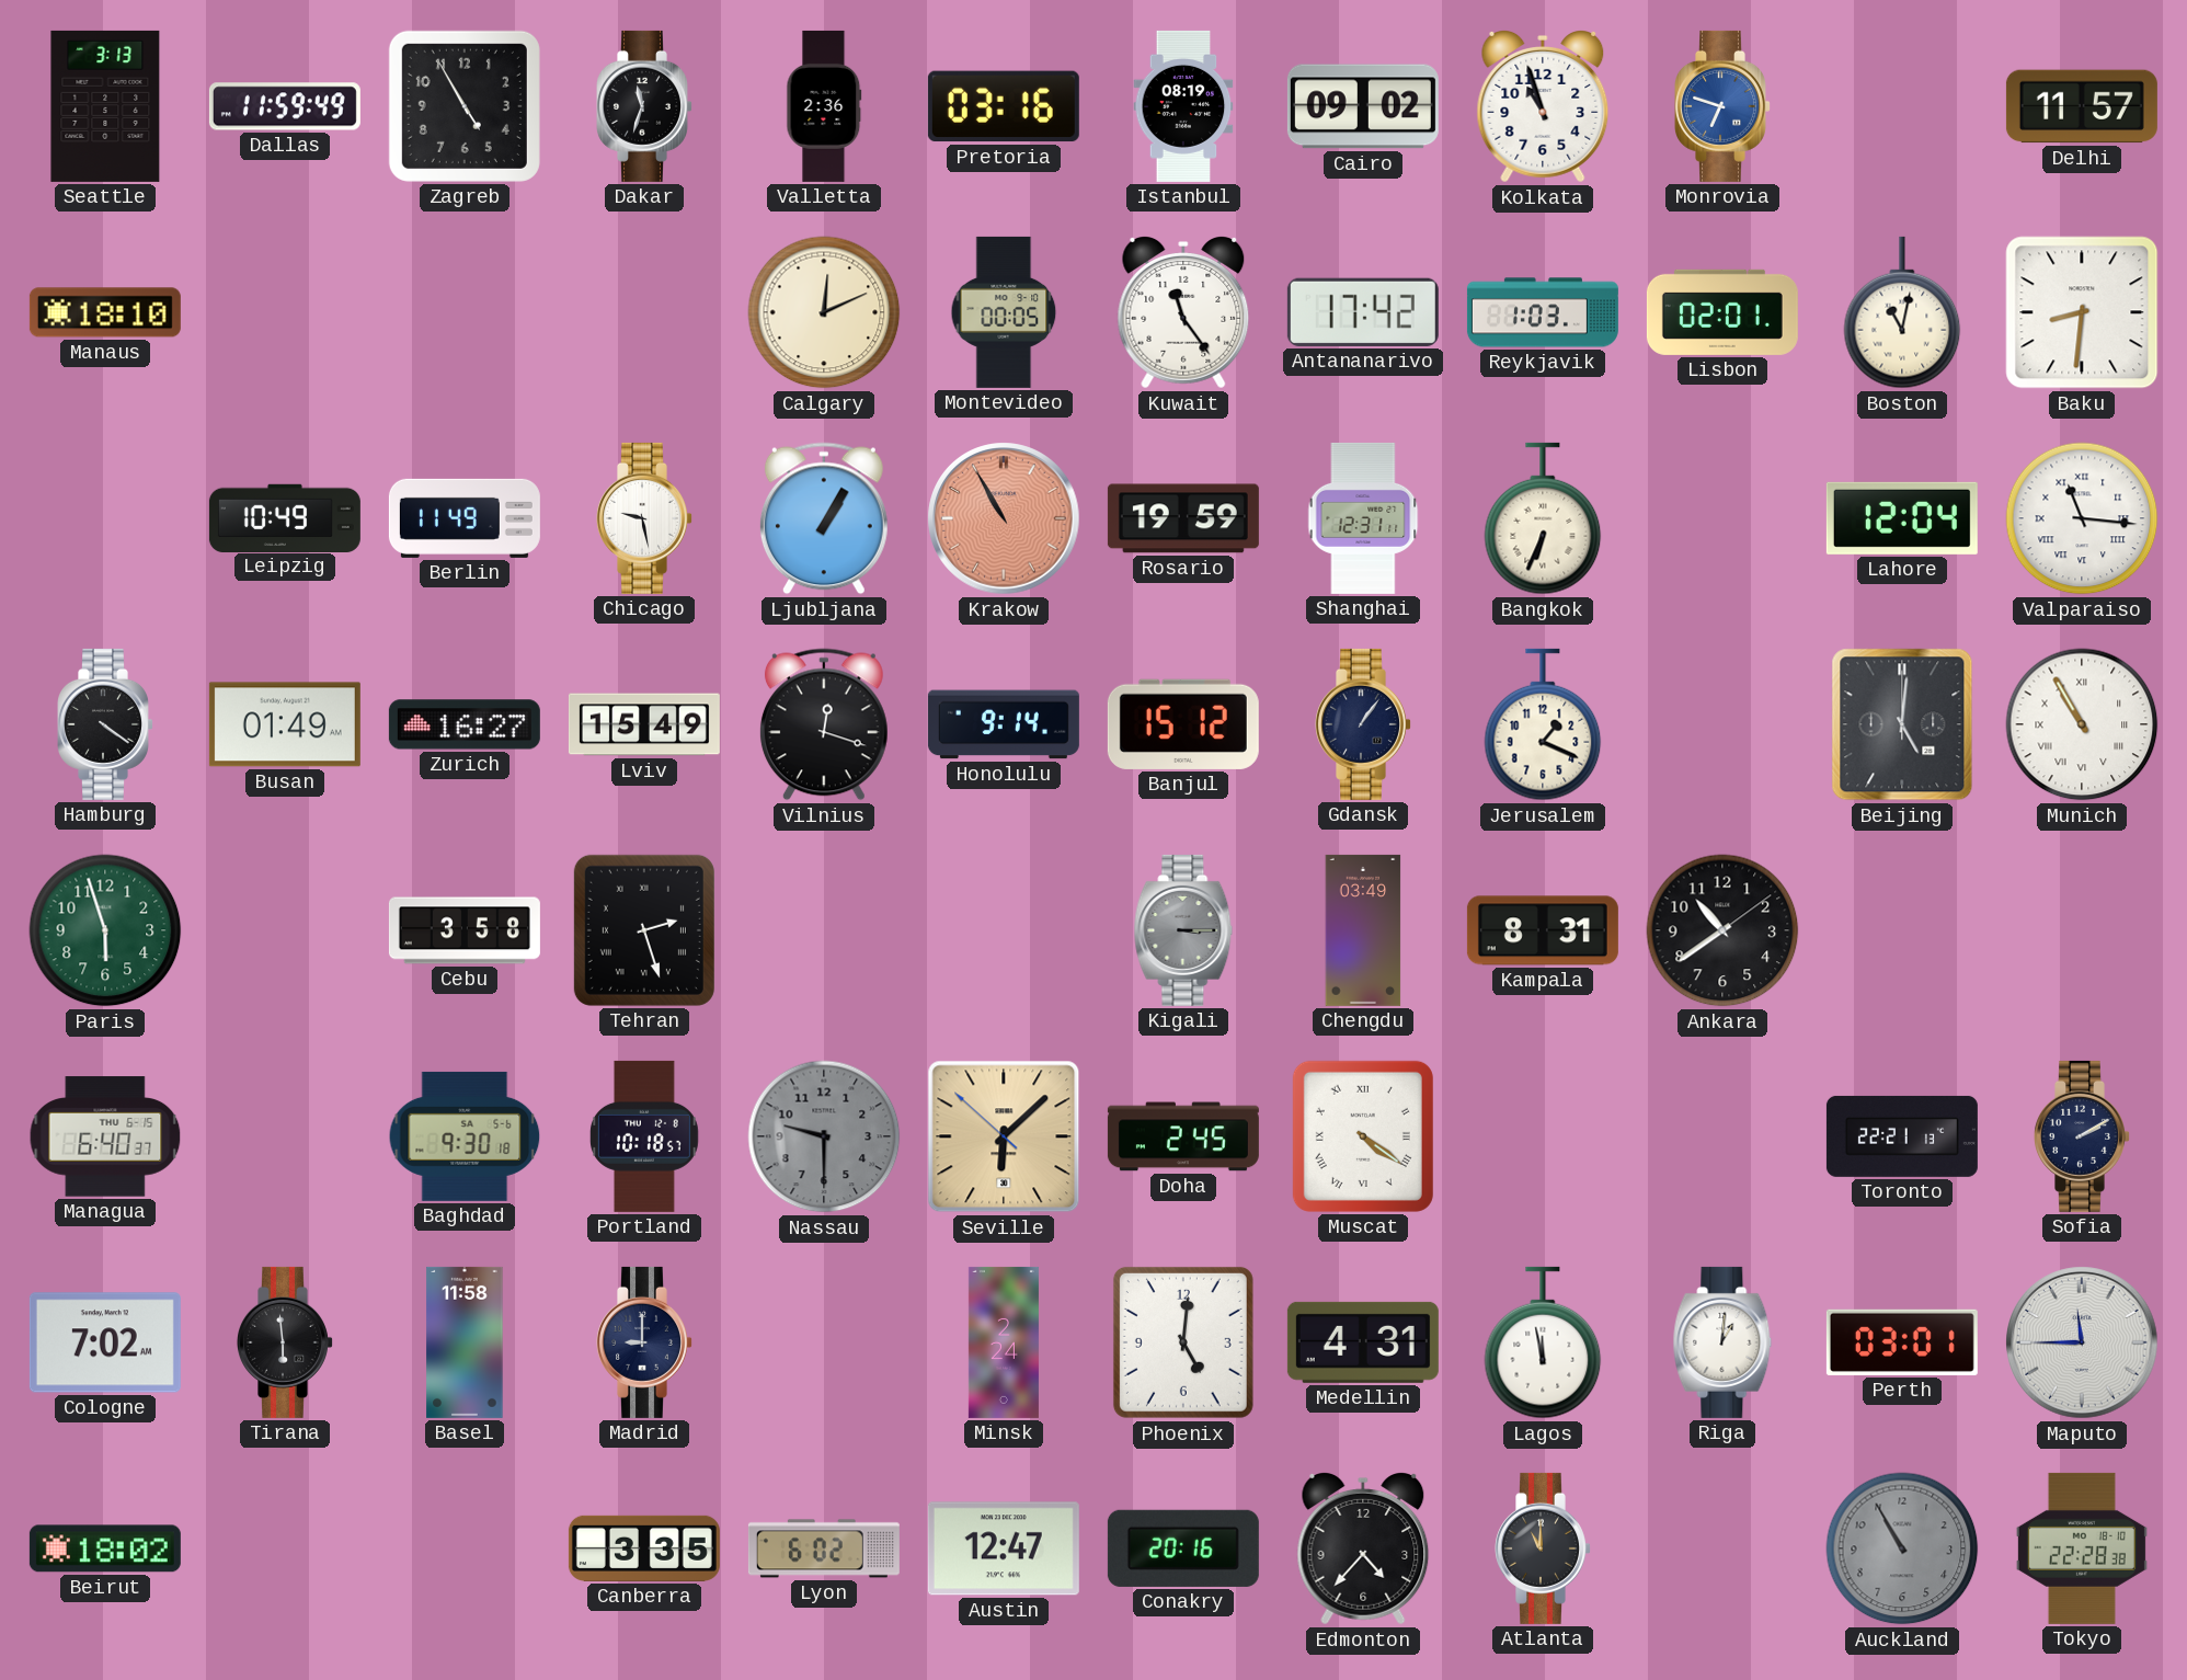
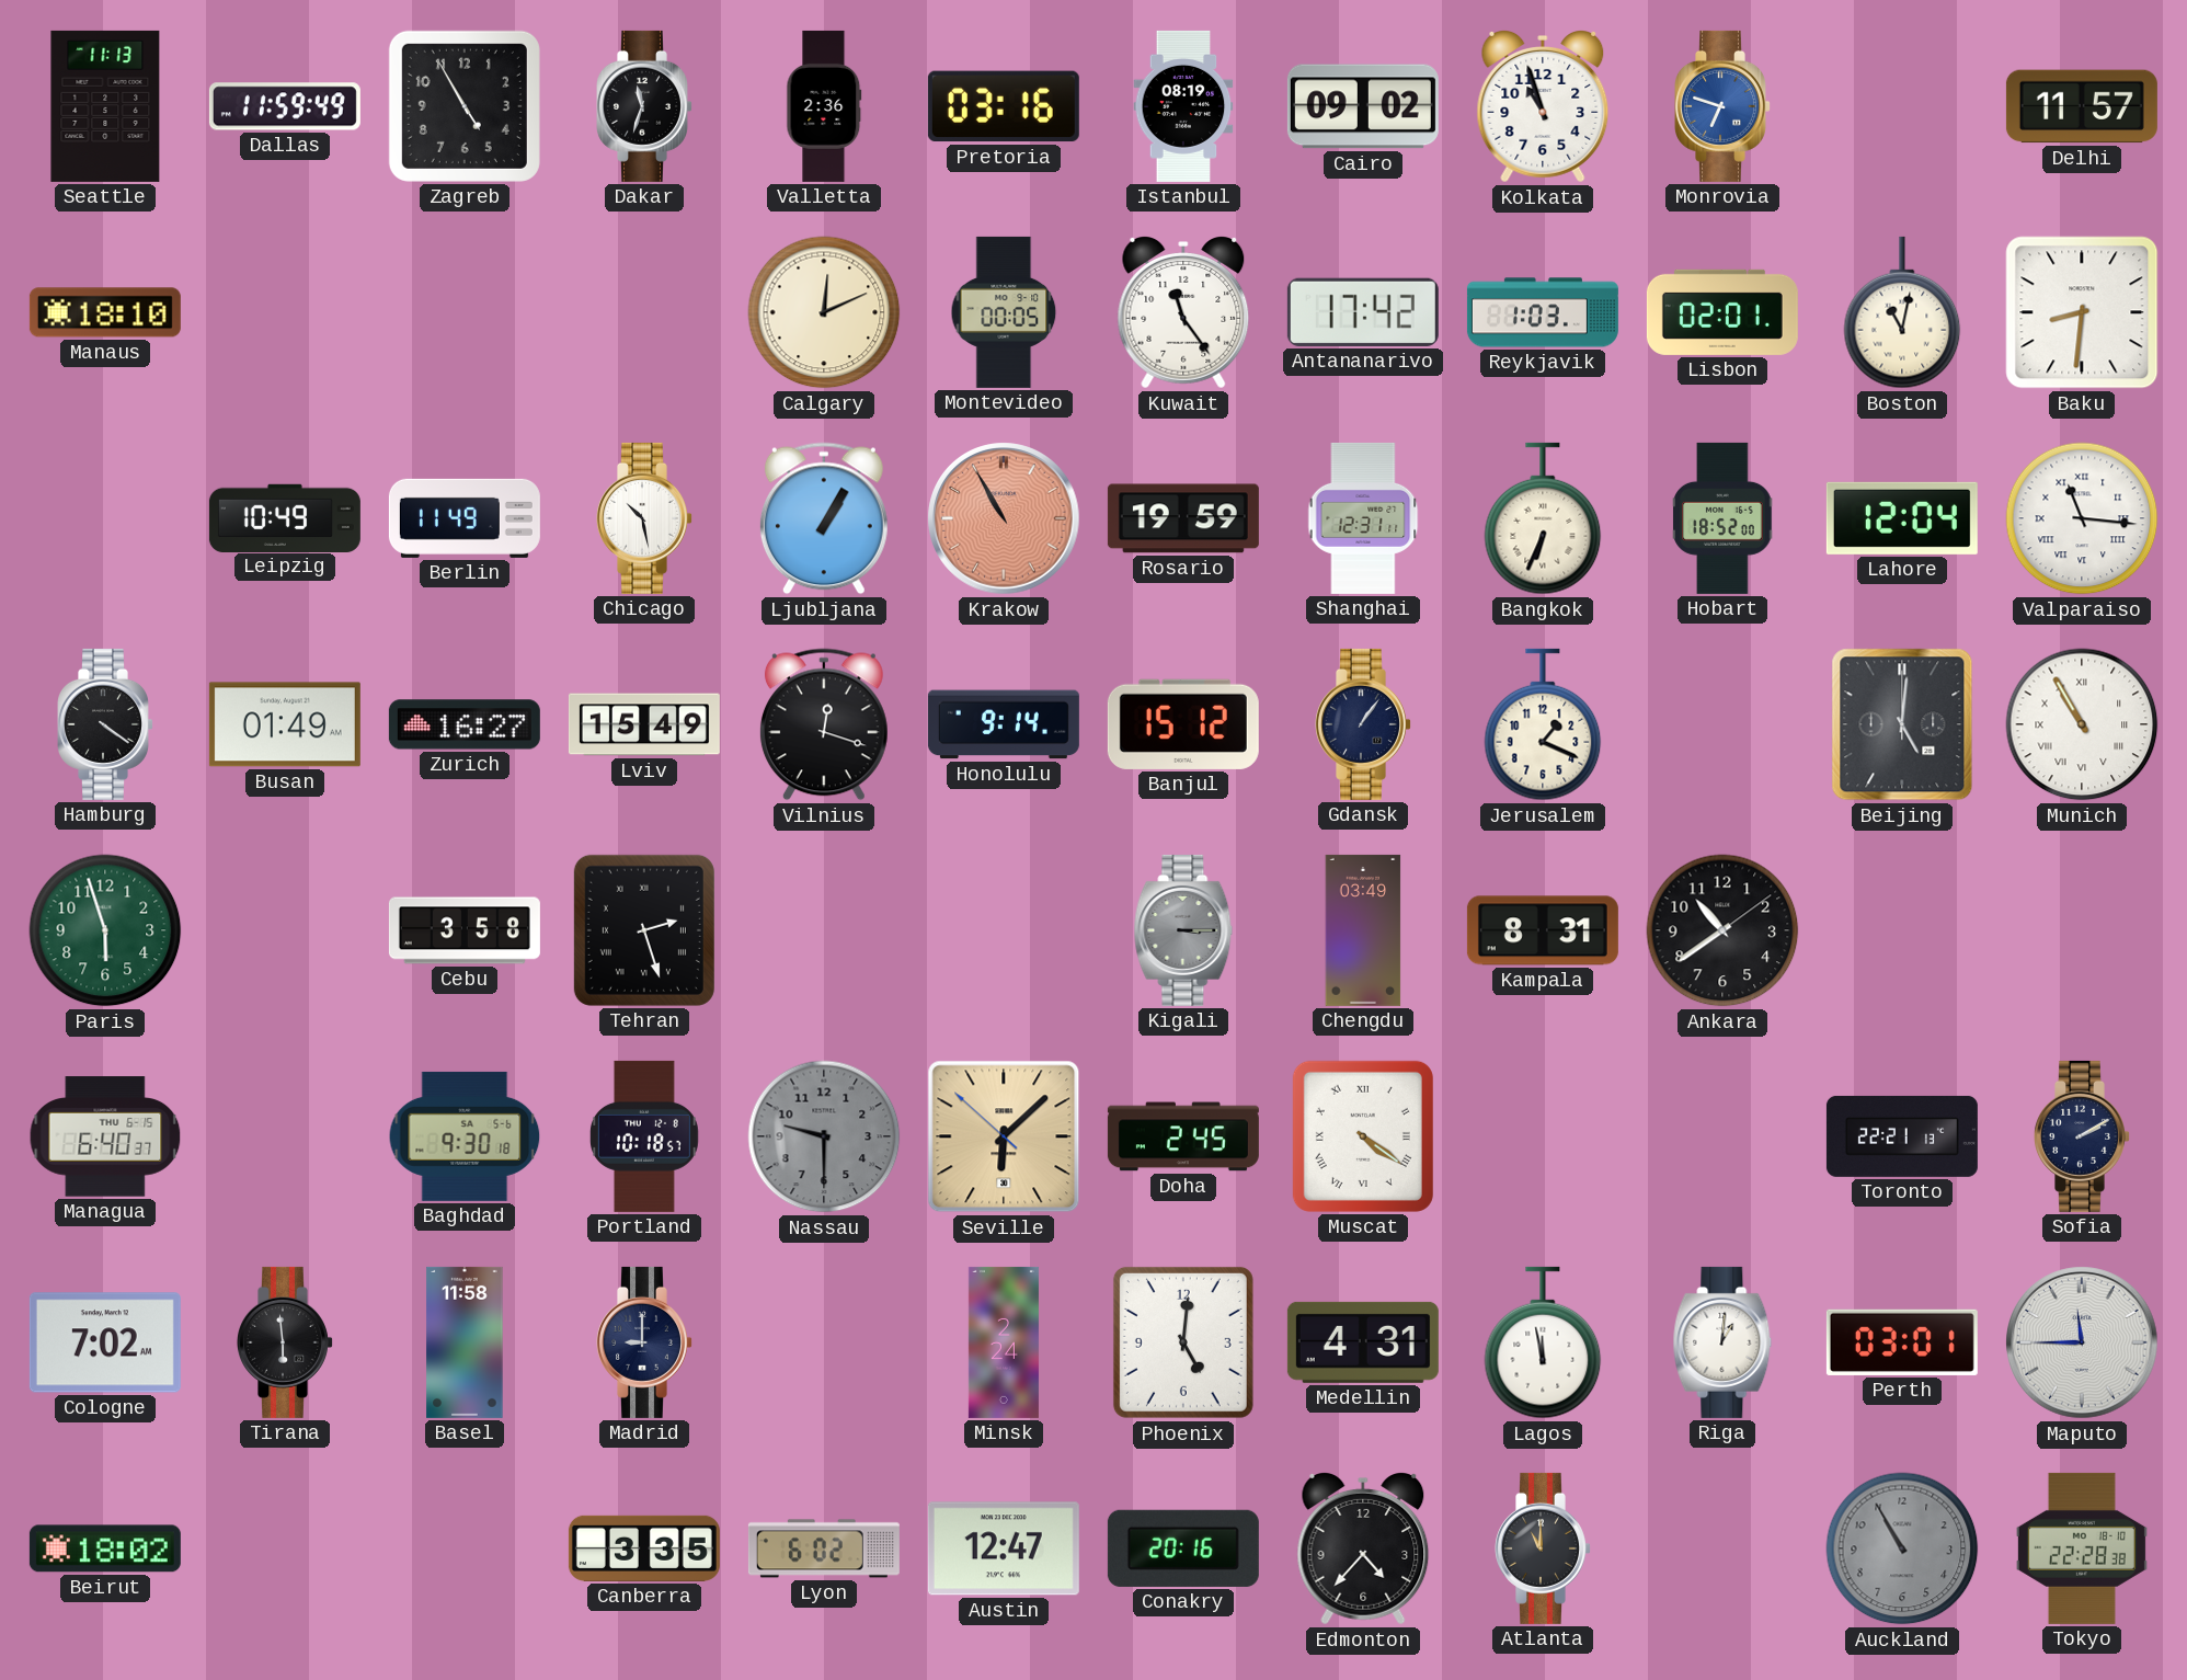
Seattle: 3:13 -> 11:13
Chicago: 9:28 -> 10:28
Hobart: none -> 18:52
